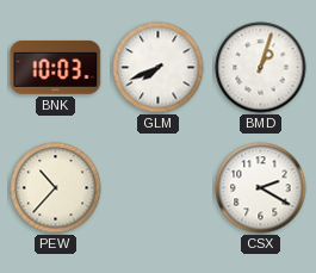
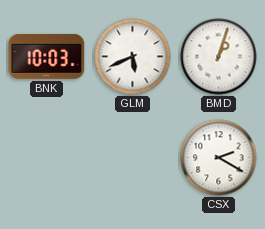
GLM: 7:41 -> 5:41
PEW: 10:37 -> none
